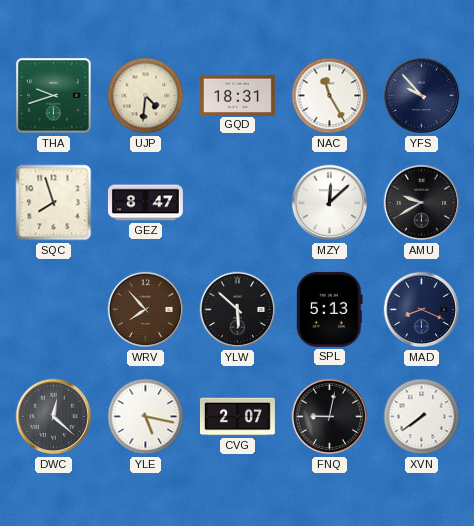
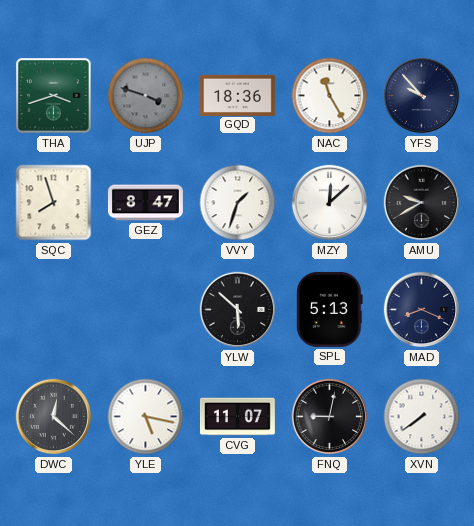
THA: 9:42 -> 3:42
UJP: 4:31 -> 3:48
UJP dial: cream -> grey
GQD: 18:31 -> 18:36
VVY: none -> 1:33
WRV: 7:53 -> none
CVG: 2:07 -> 11:07
